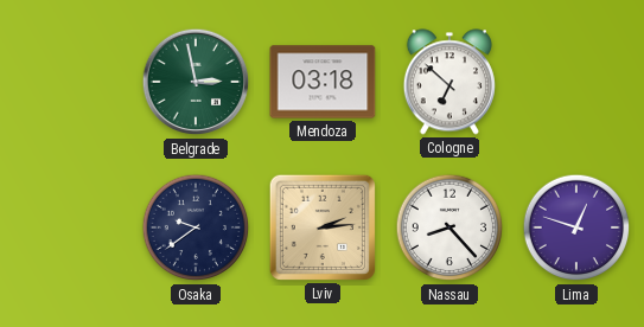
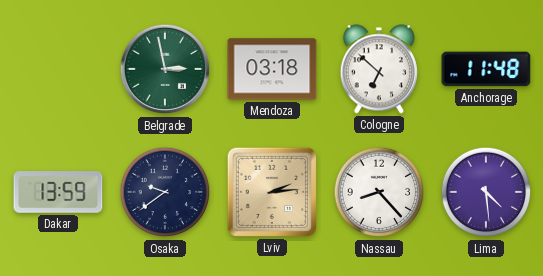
Anchorage: none -> 11:48
Dakar: none -> 13:59
Lima: 12:48 -> 4:29
